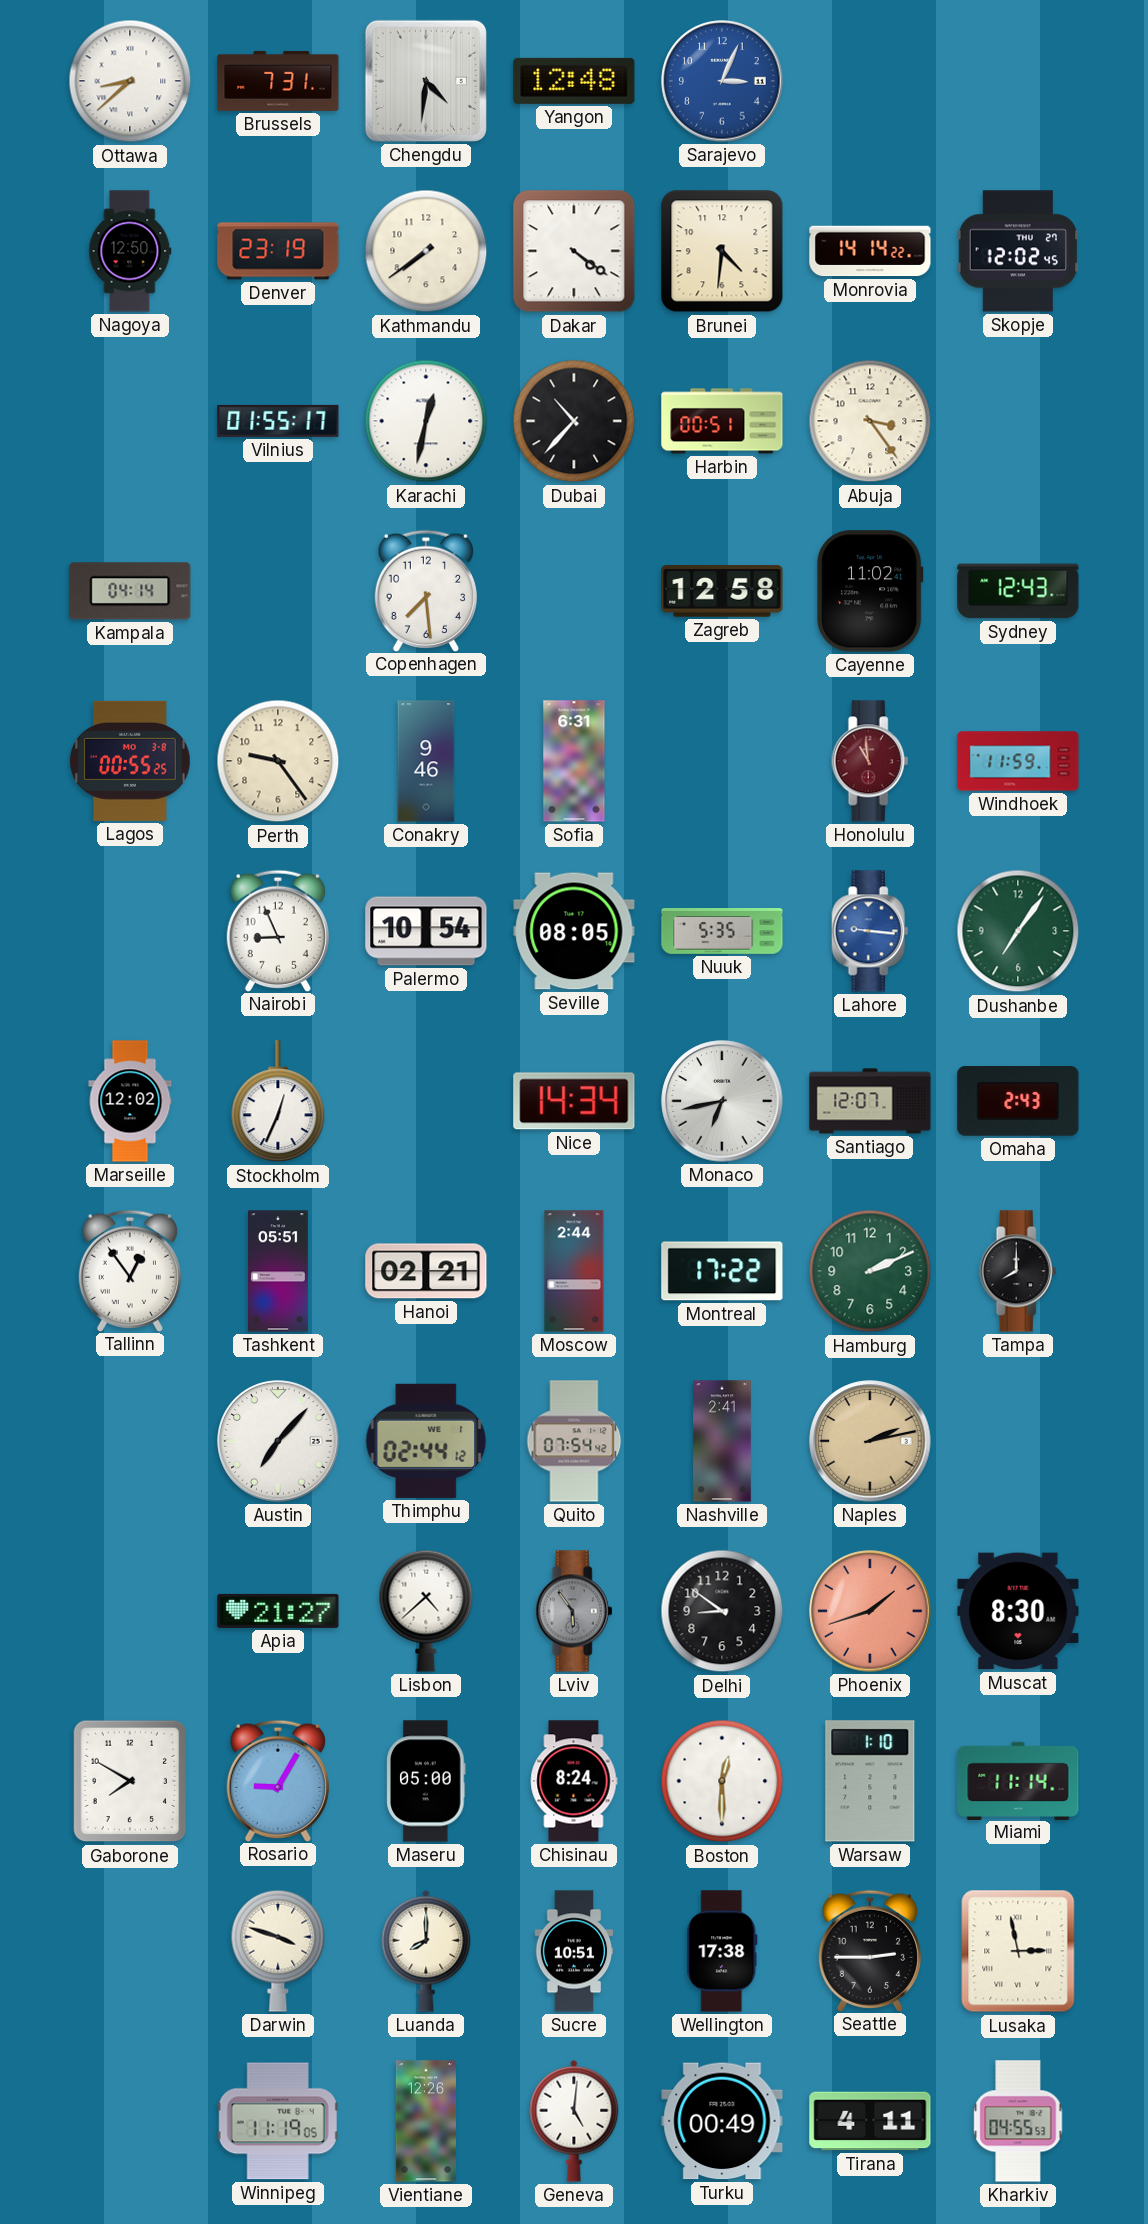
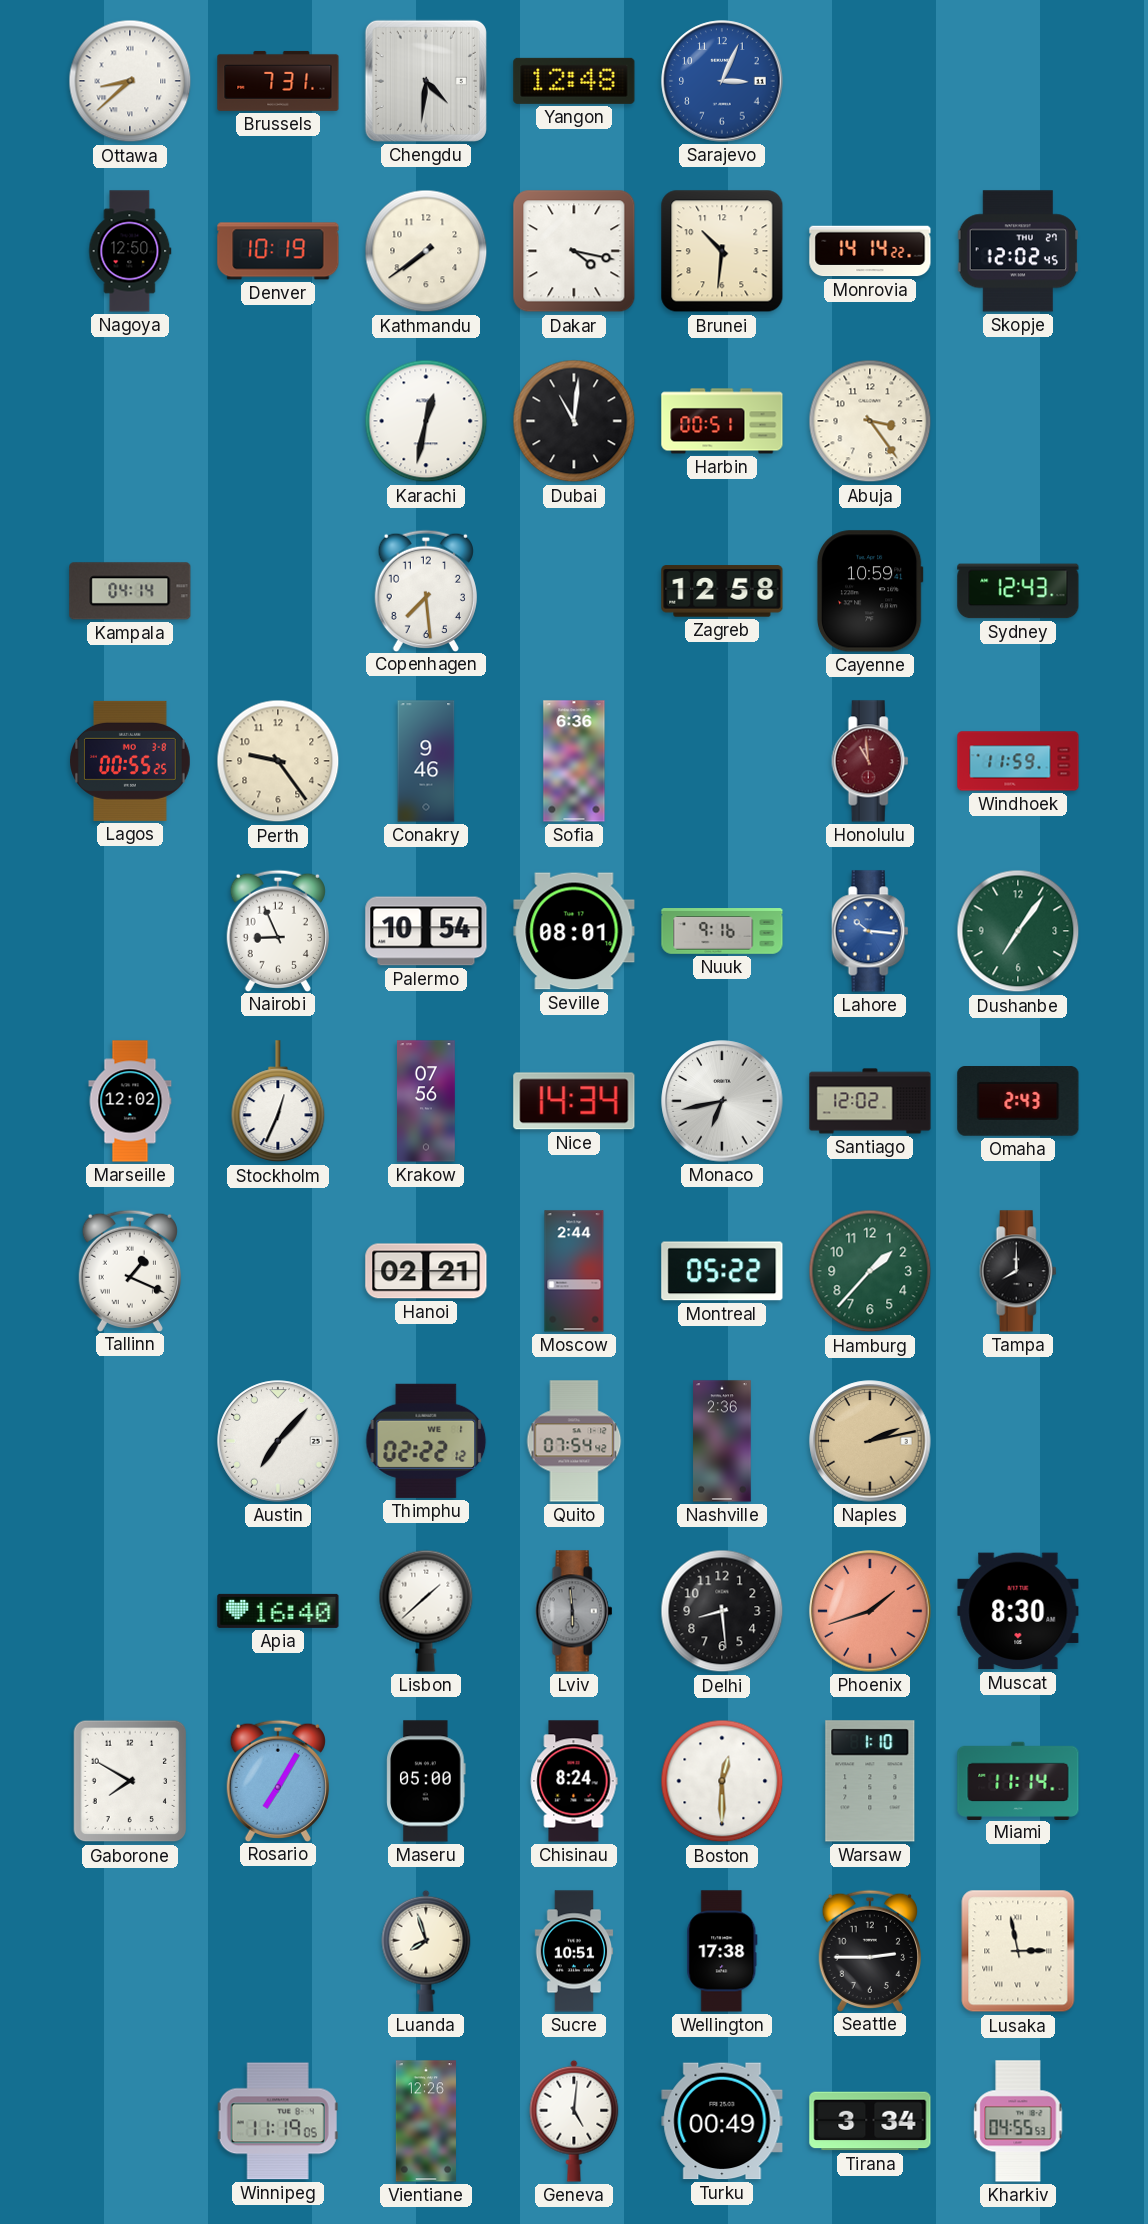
Denver: 23:19 -> 10:19
Dakar: 4:21 -> 4:17
Brunei: 4:31 -> 10:31
Vilnius: 01:55 -> none
Dubai: 10:37 -> 11:01
Cayenne: 11:02 -> 10:59
Sofia: 6:31 -> 6:36
Seville: 08:05 -> 08:01
Nuuk: 5:35 -> 9:16
Lahore: 9:16 -> 10:16
Krakow: none -> 07:56
Santiago: 12:07 -> 12:02
Tallinn: 12:54 -> 1:19
Tashkent: 05:51 -> none
Montreal: 17:22 -> 05:22
Hamburg: 2:11 -> 1:37
Thimphu: 02:44 -> 02:22
Nashville: 2:41 -> 2:36
Apia: 21:27 -> 16:40
Lisbon: 4:38 -> 1:38
Lviv: 5:54 -> 5:59
Delhi: 8:51 -> 8:29
Rosario: 9:05 -> 7:05
Darwin: 3:48 -> none
Luanda: 8:00 -> 7:57
Tirana: 4:11 -> 3:34
